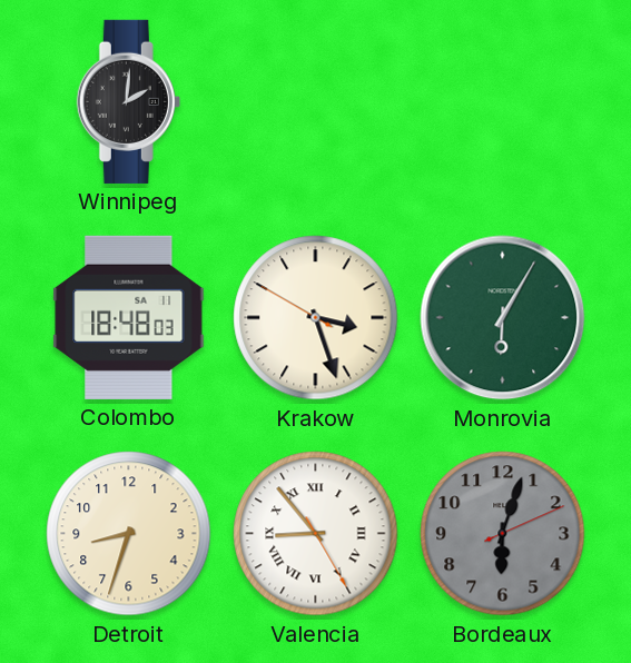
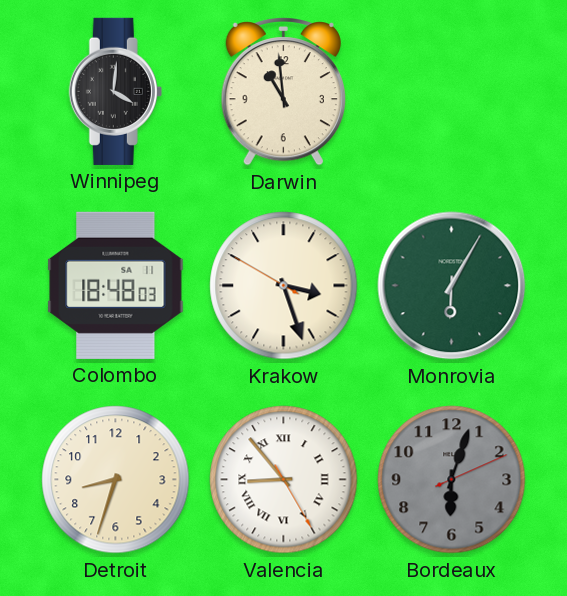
Winnipeg: 2:01 -> 4:01
Darwin: none -> 10:59
